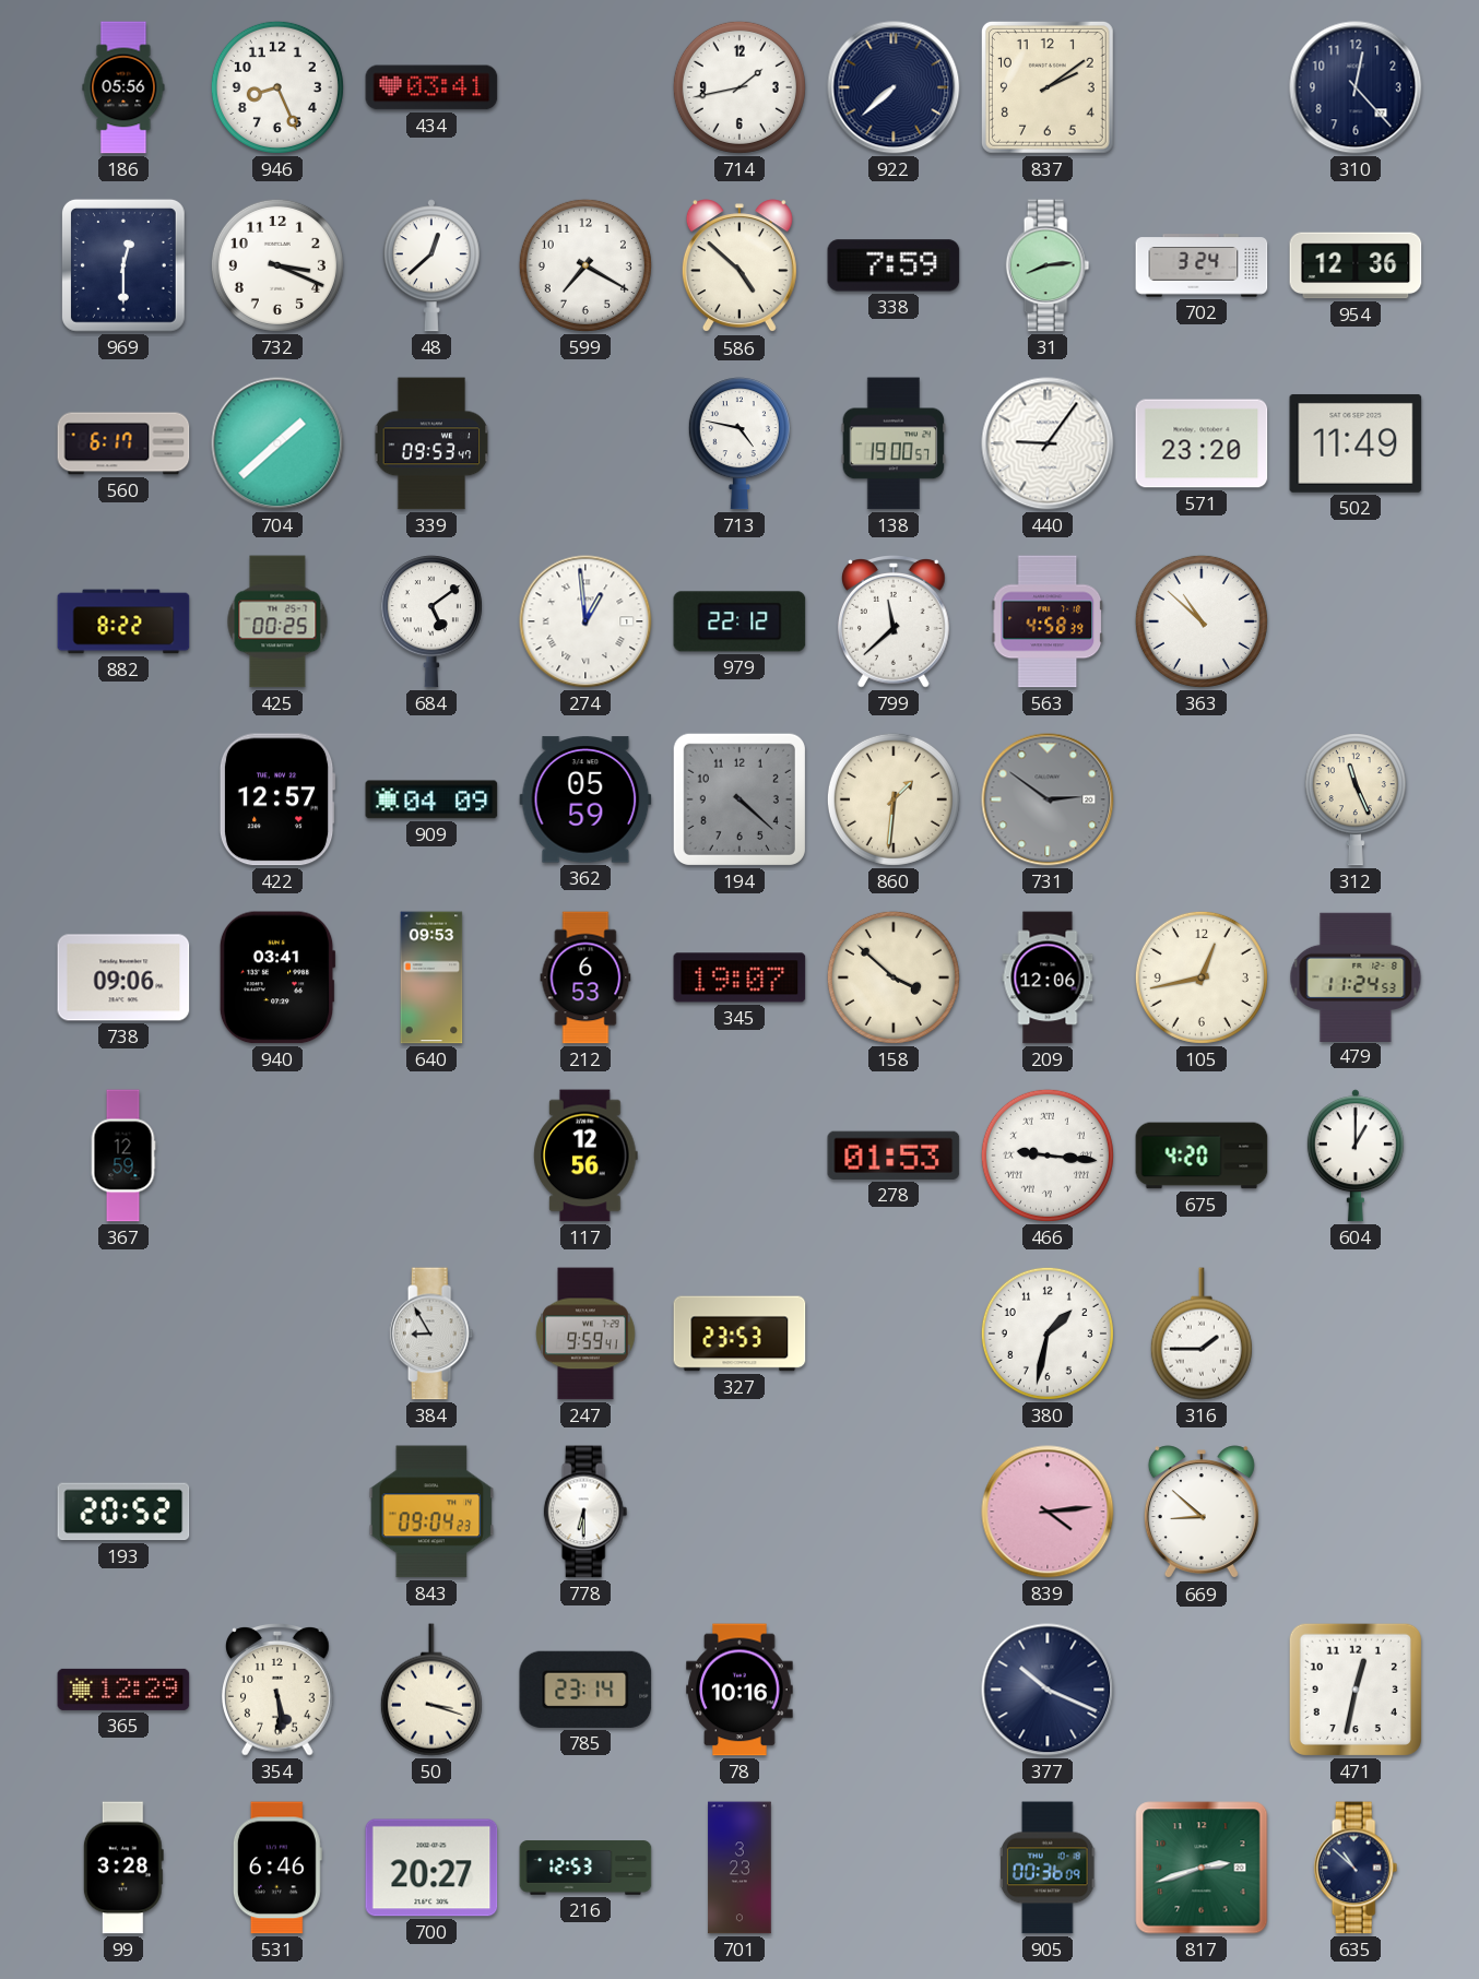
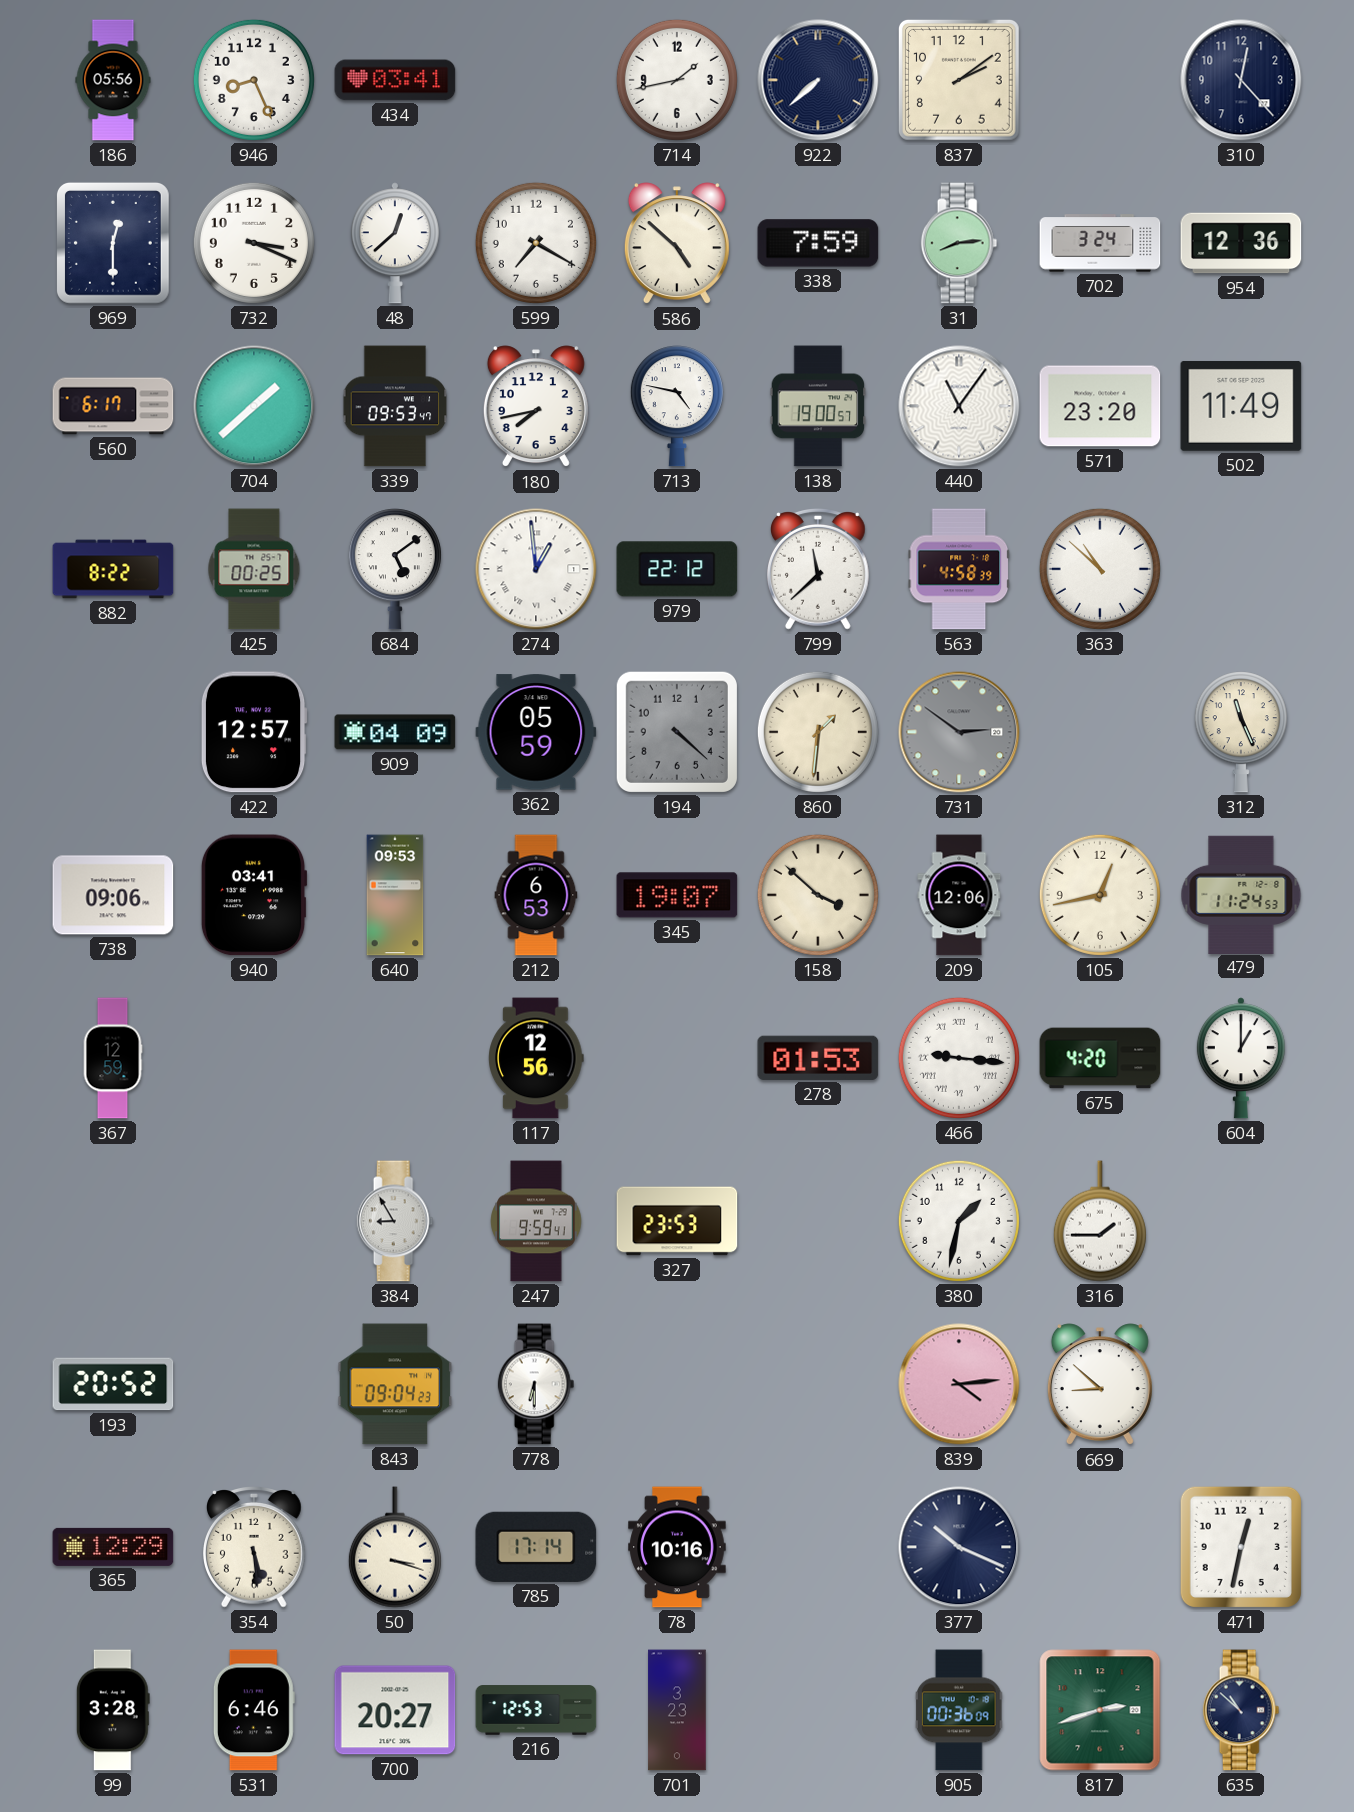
180: none -> 7:43
440: 9:06 -> 11:06
785: 23:14 -> 17:14
